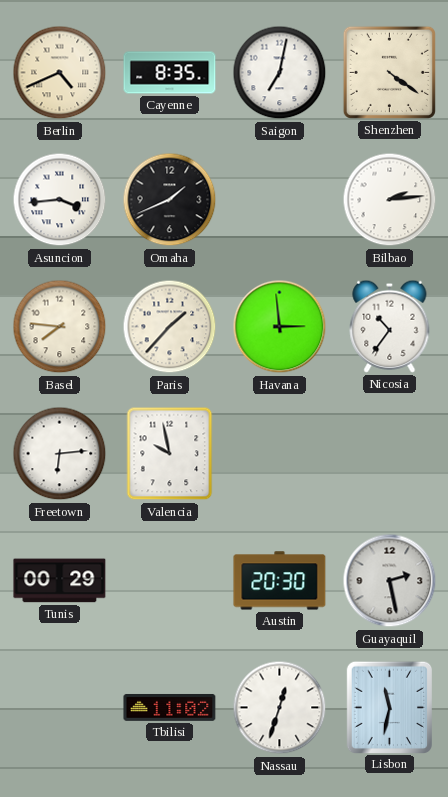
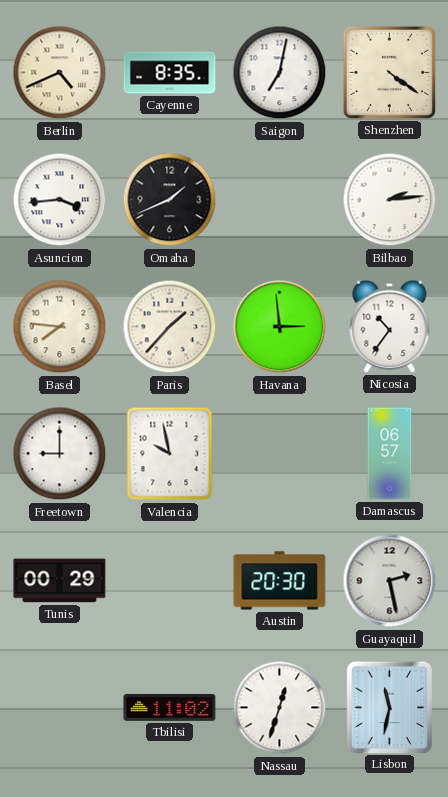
Freetown: 6:14 -> 9:00
Damascus: none -> 06:57
